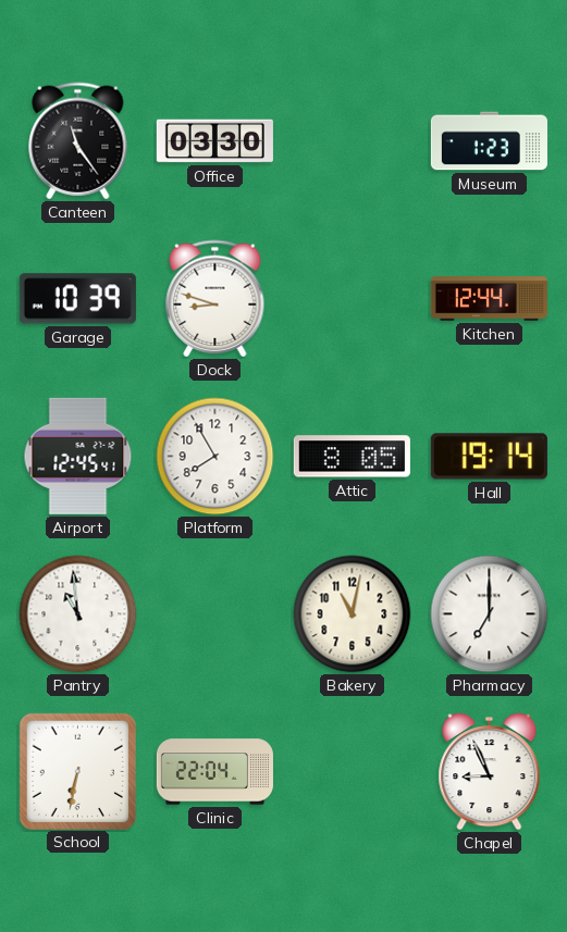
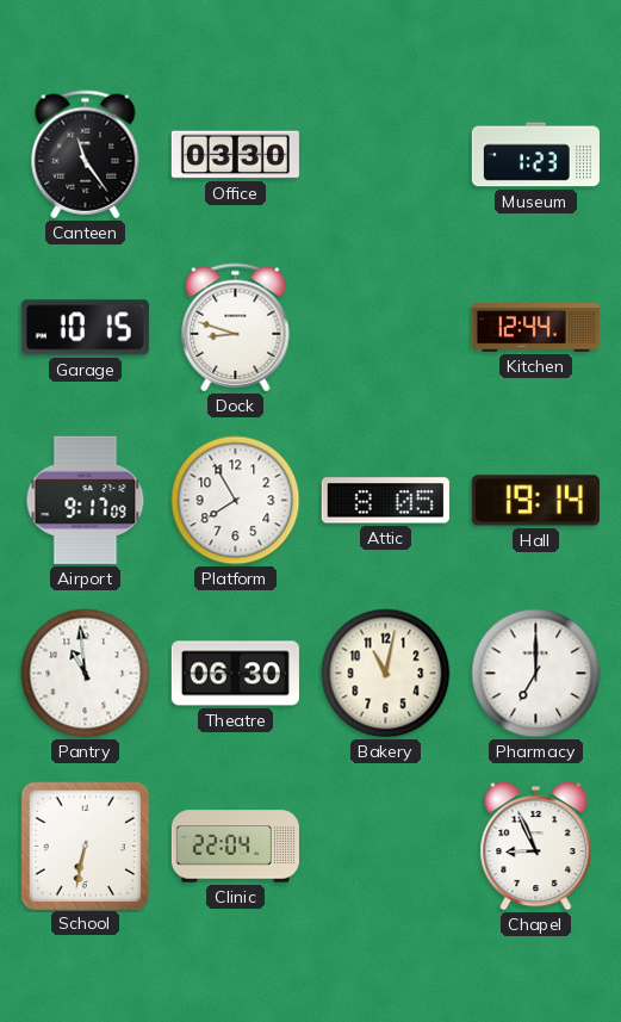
Garage: 10:39 -> 10:15
Airport: 12:45 -> 9:17
Theatre: none -> 06:30
